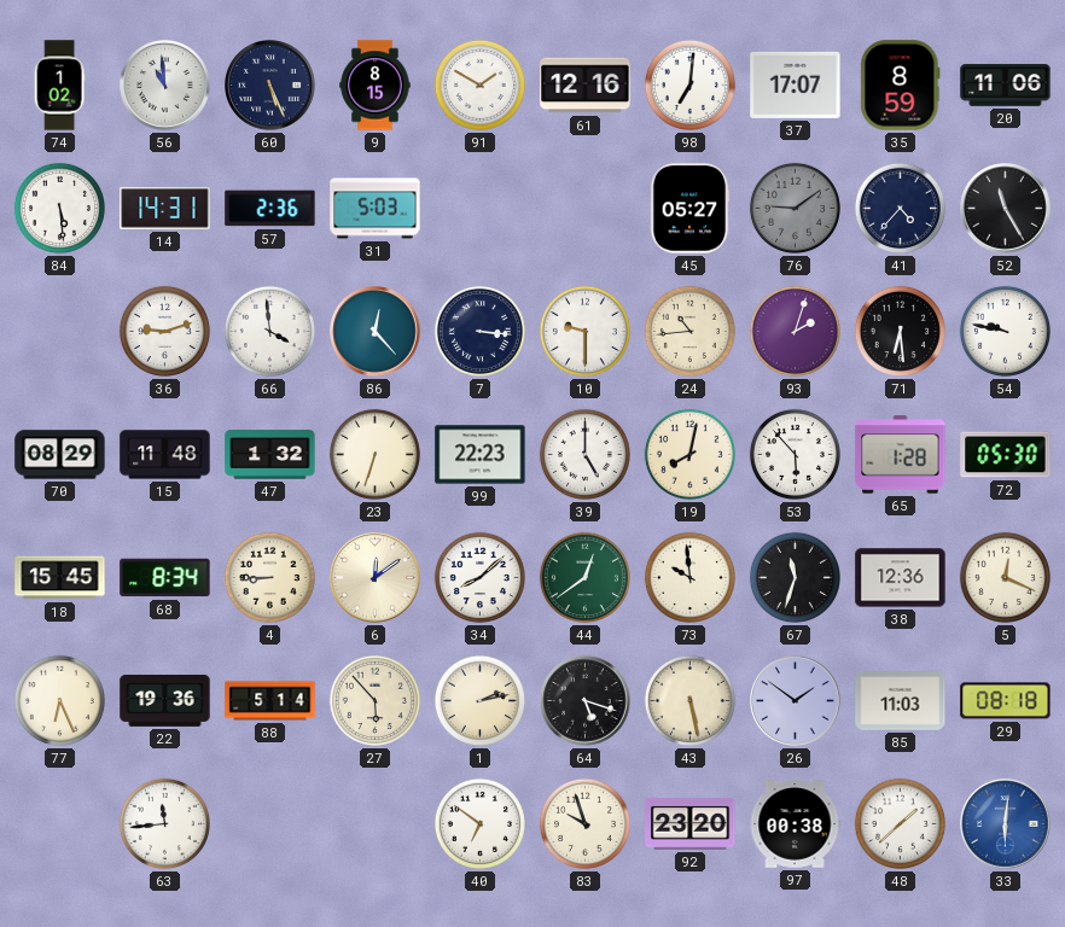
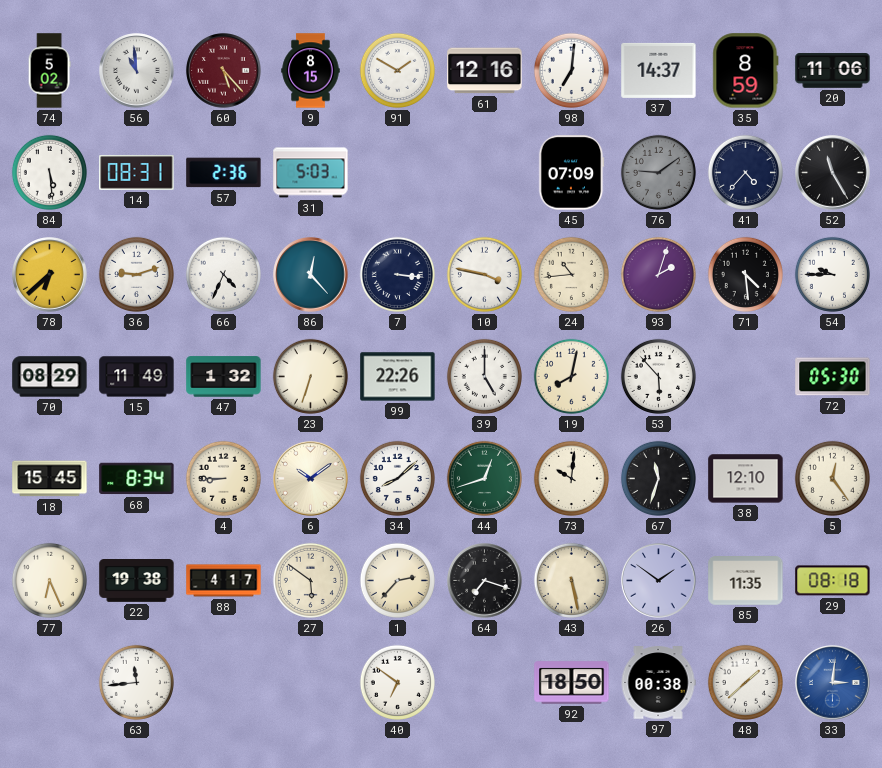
74: 1:02 -> 5:02
60: 5:26 -> 5:23
60 dial: navy -> burgundy
37: 17:07 -> 14:37
14: 14:31 -> 08:31
45: 05:27 -> 07:09
78: none -> 6:38
66: 3:59 -> 4:34
10: 9:30 -> 3:47
71: 6:29 -> 4:29
54: 9:47 -> 9:45
15: 11:48 -> 11:49
99: 22:23 -> 22:26
65: 1:28 -> none
6: 12:09 -> 10:09
44: 12:39 -> 12:42
73: 9:59 -> 10:01
38: 12:36 -> 12:10
5: 12:19 -> 12:24
22: 19:36 -> 19:38
88: 5:14 -> 4:17
27: 5:53 -> 5:51
1: 2:13 -> 2:37
64: 5:18 -> 7:18
85: 11:03 -> 11:35
83: 9:57 -> none
92: 23:20 -> 18:50
33: 6:01 -> 3:01
